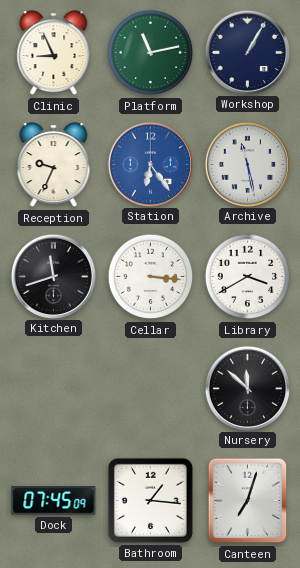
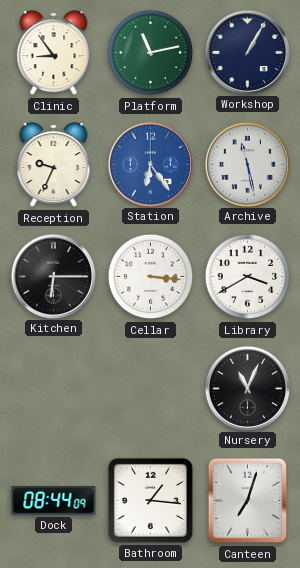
Clinic: 8:56 -> 8:54
Kitchen: 11:42 -> 6:15
Nursery: 11:52 -> 11:04
Dock: 07:45 -> 08:44
